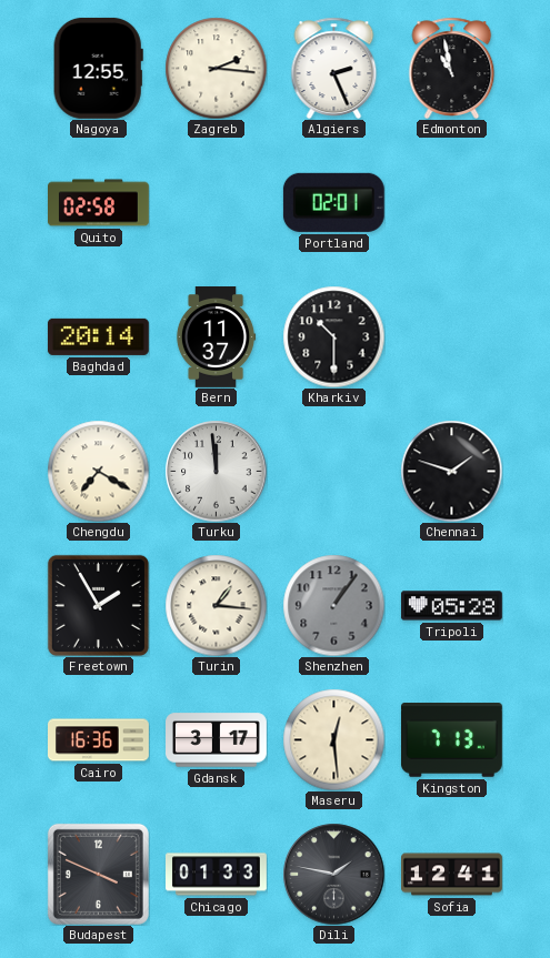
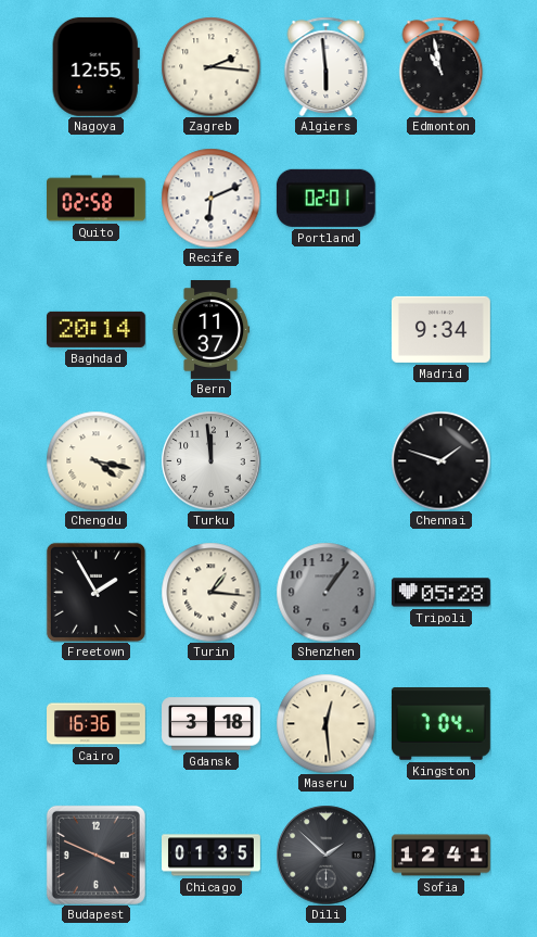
Algiers: 2:26 -> 5:59
Recife: none -> 6:11
Kharkiv: 10:30 -> none
Madrid: none -> 9:34
Chengdu: 7:20 -> 4:17
Gdansk: 3:17 -> 3:18
Kingston: 7:13 -> 7:04
Chicago: 01:33 -> 01:35
Dili: 1:47 -> 1:52
